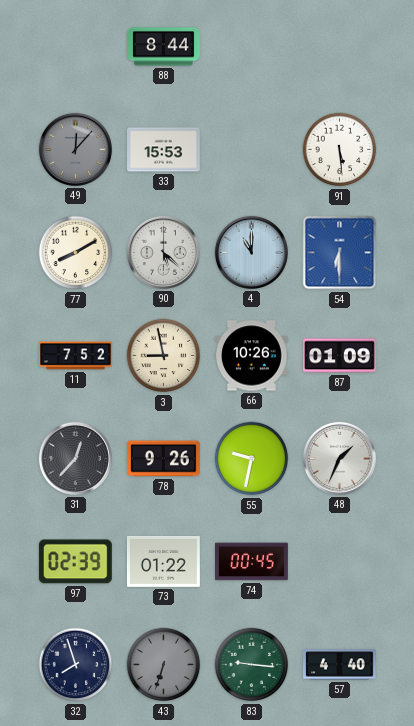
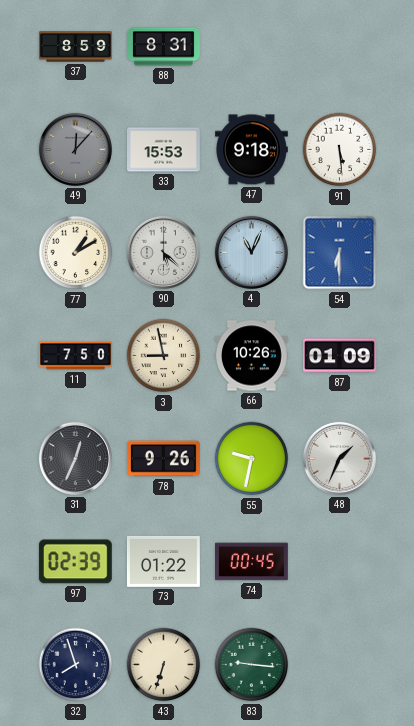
37: none -> 8:59
88: 8:44 -> 8:31
47: none -> 9:18
77: 8:10 -> 1:10
4: 11:00 -> 11:04
11: 7:52 -> 7:50
31: 12:37 -> 12:34
43 dial: grey -> cream
57: 4:40 -> none
